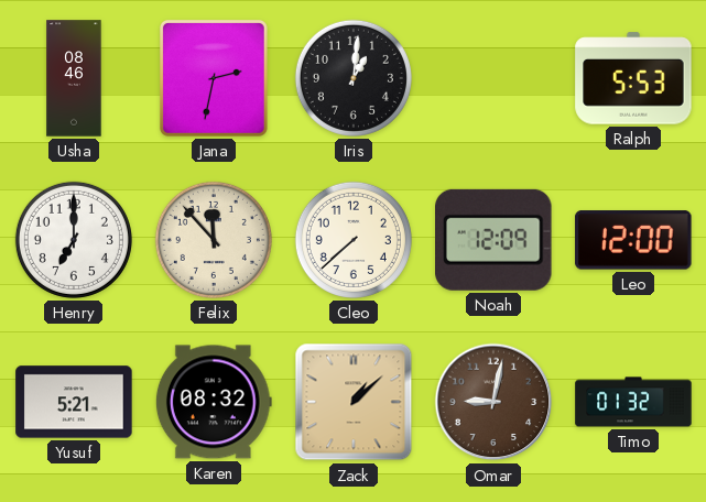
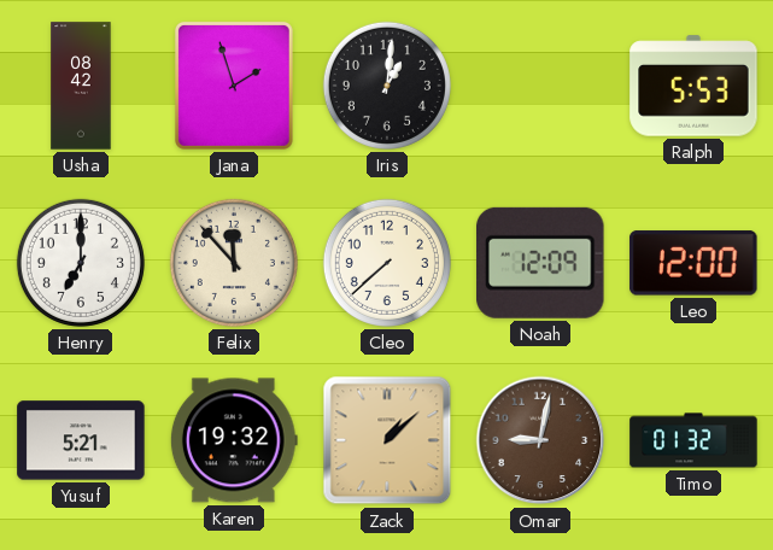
Usha: 08:46 -> 08:42
Jana: 2:32 -> 1:57
Karen: 08:32 -> 19:32
